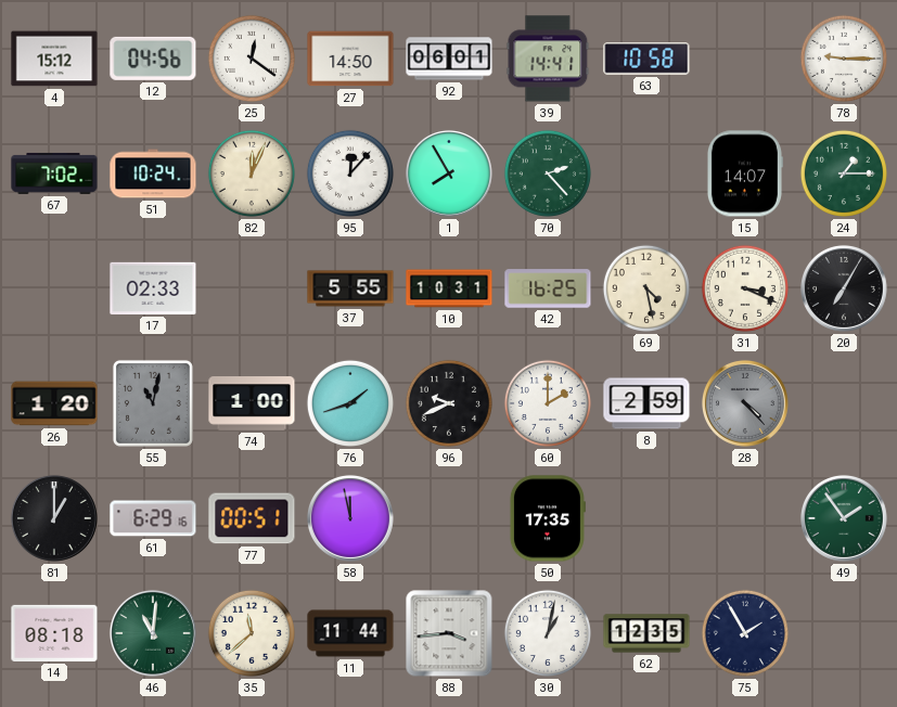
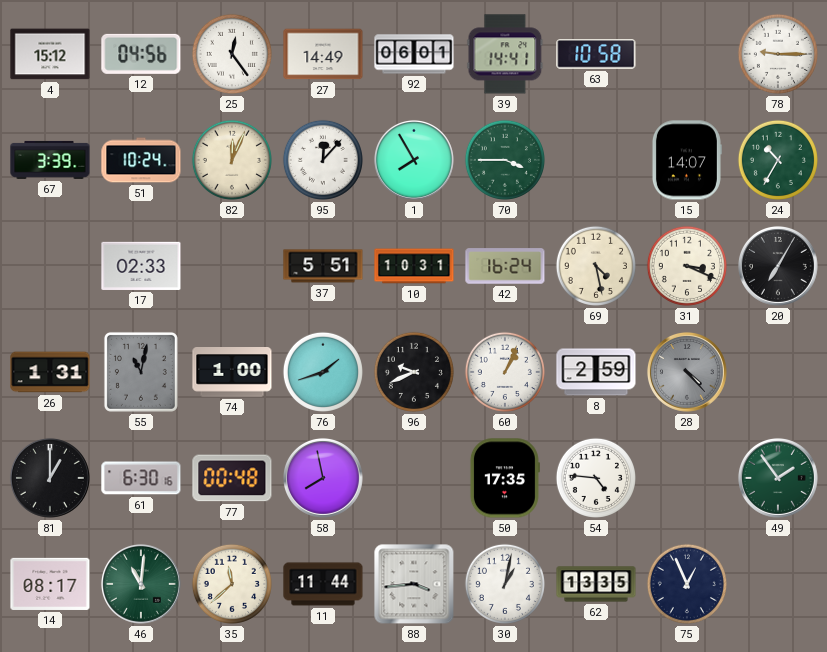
25: 12:21 -> 12:24
27: 14:50 -> 14:49
67: 7:02 -> 3:39
70: 2:23 -> 3:45
24: 1:15 -> 10:35
37: 5:55 -> 5:51
42: 16:25 -> 16:24
26: 1:20 -> 1:31
60: 2:00 -> 1:04
61: 6:29 -> 6:30
77: 00:51 -> 00:48
58: 11:58 -> 7:58
54: none -> 4:46
14: 08:18 -> 08:17
62: 12:35 -> 13:35
75: 1:55 -> 12:56
